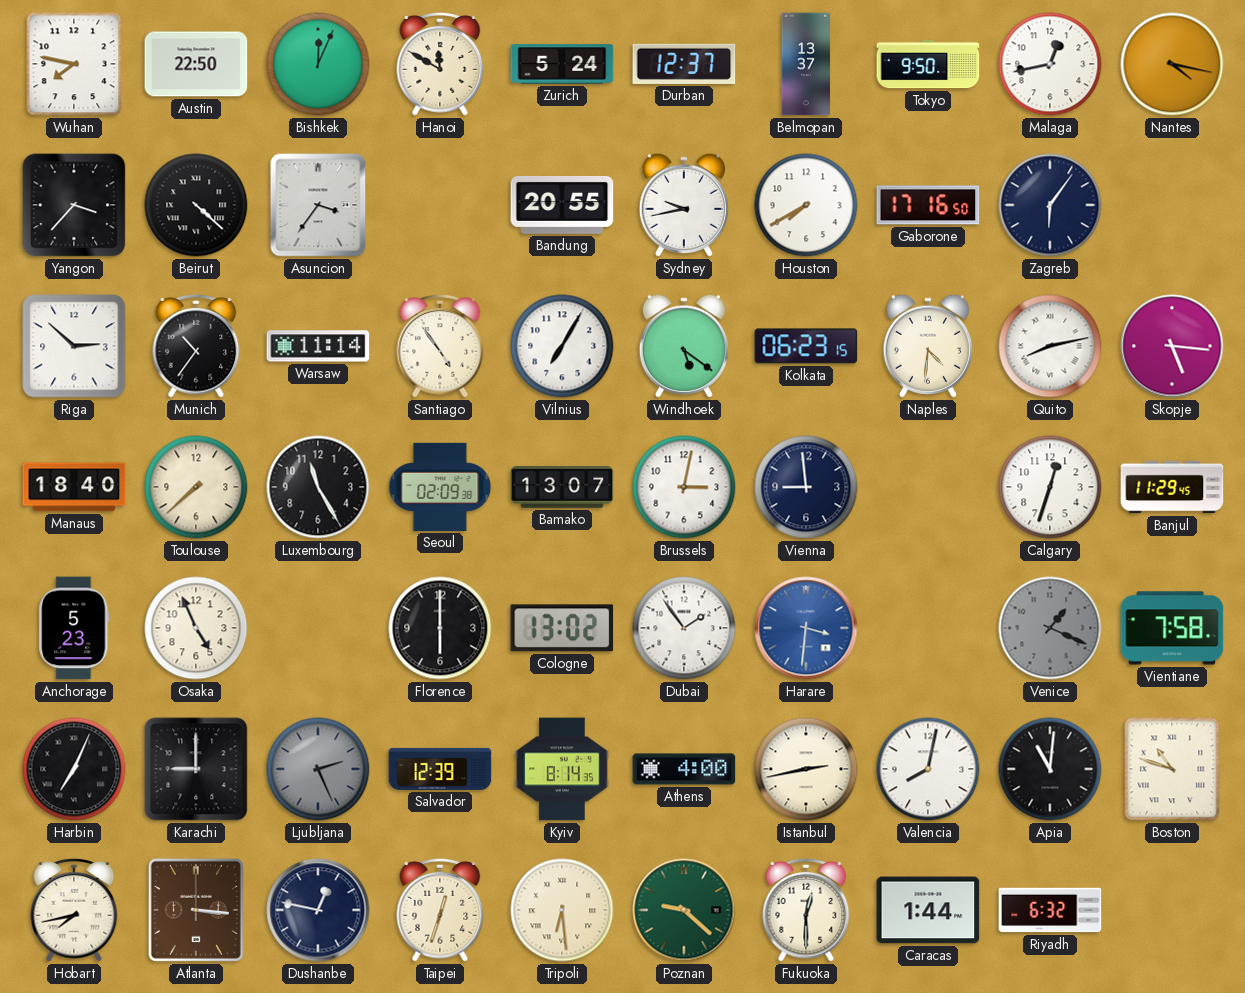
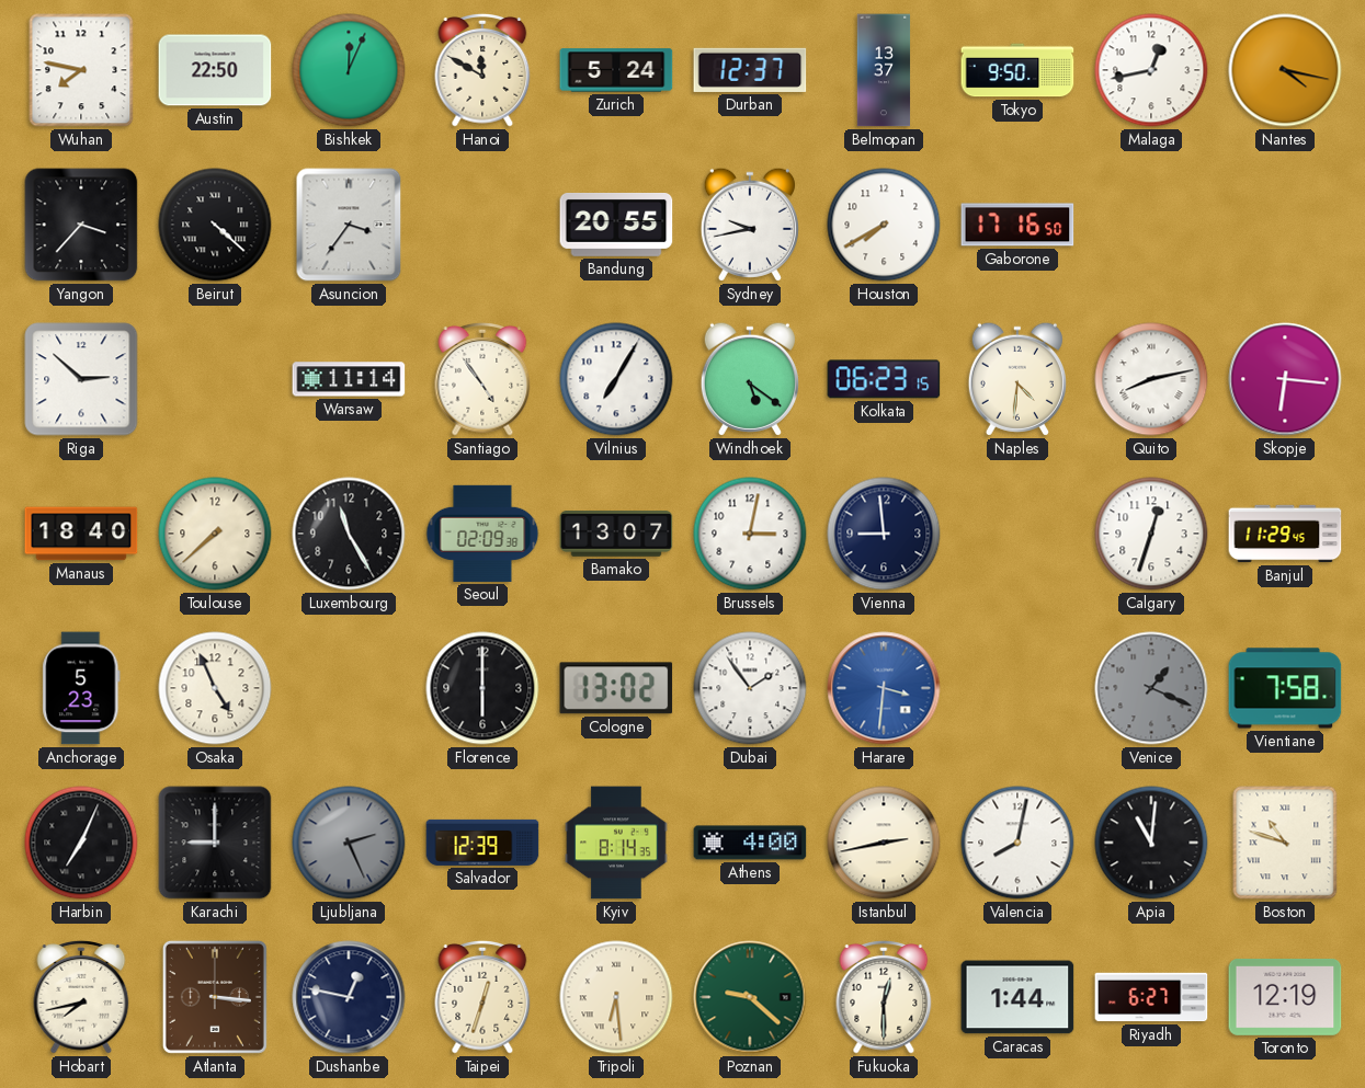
Zagreb: 6:06 -> none
Munich: 10:36 -> none
Skopje: 5:16 -> 6:16
Riyadh: 6:32 -> 6:27
Toronto: none -> 12:19
